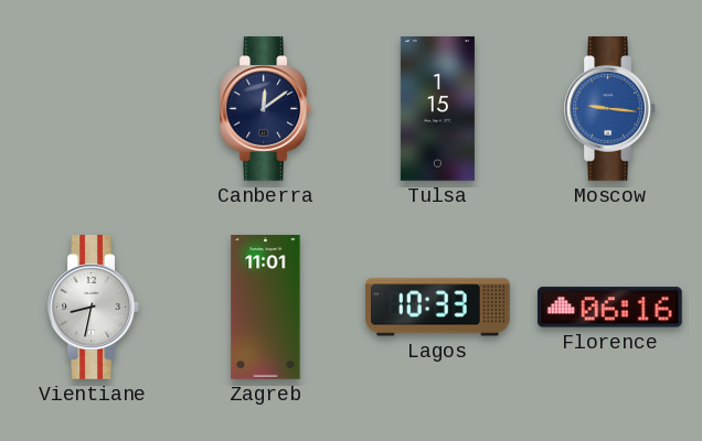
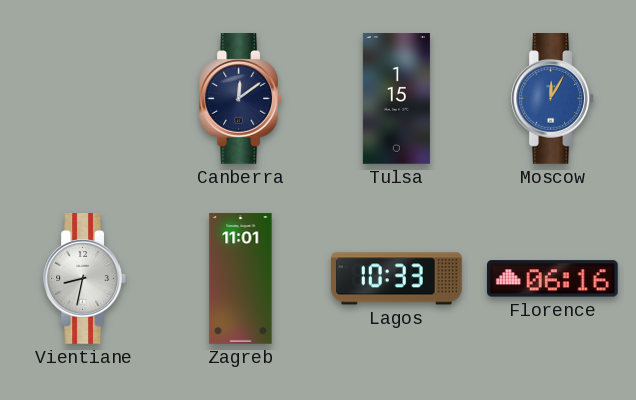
Moscow: 9:16 -> 12:05
